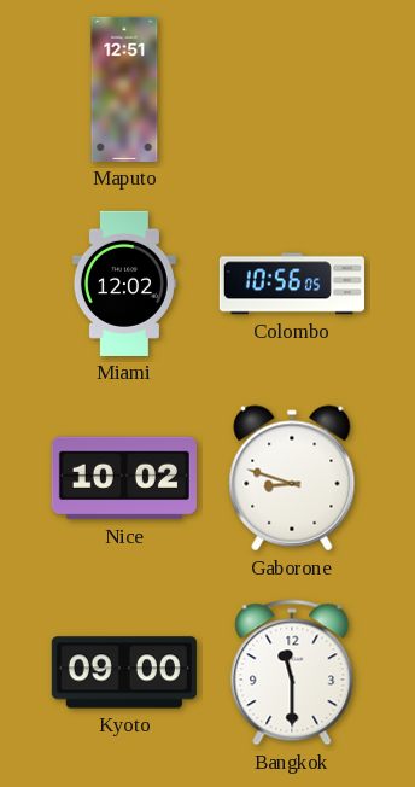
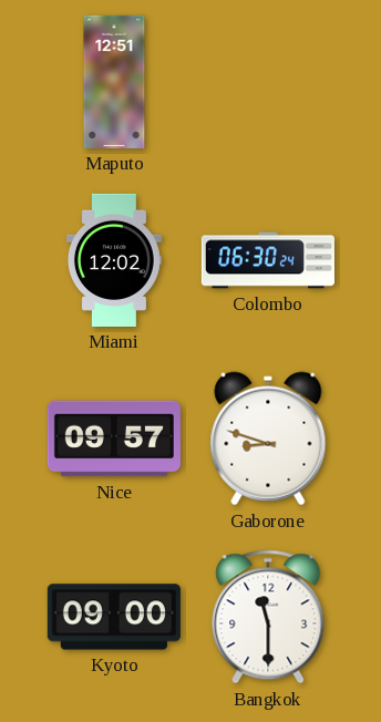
Colombo: 10:56 -> 06:30
Nice: 10:02 -> 09:57
